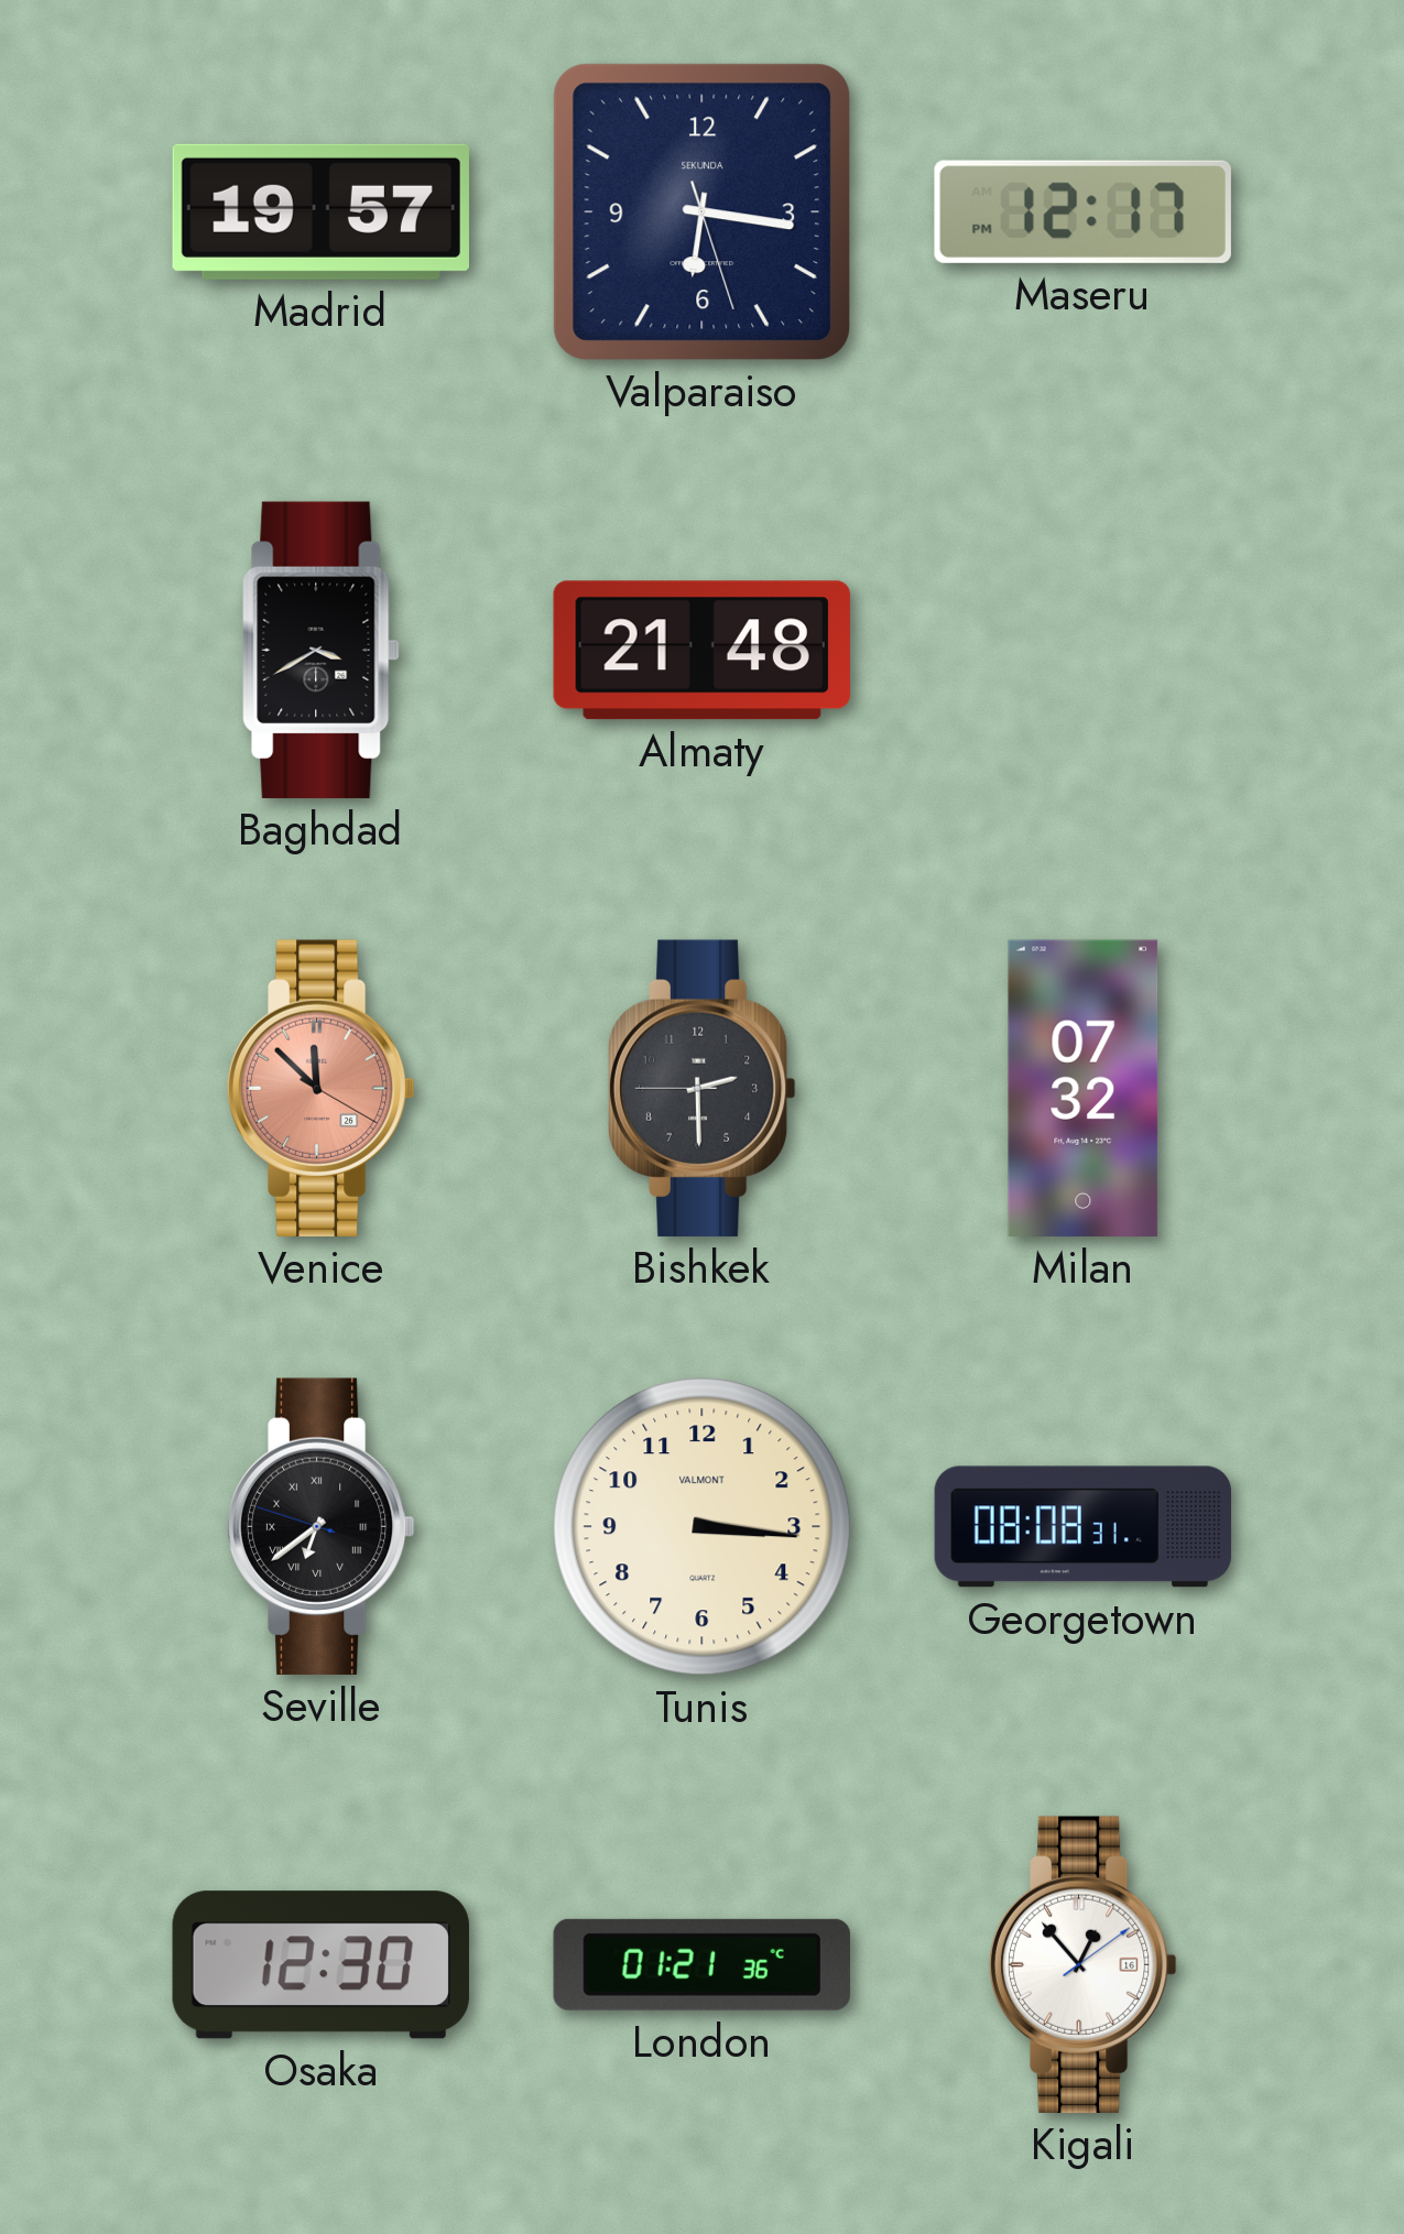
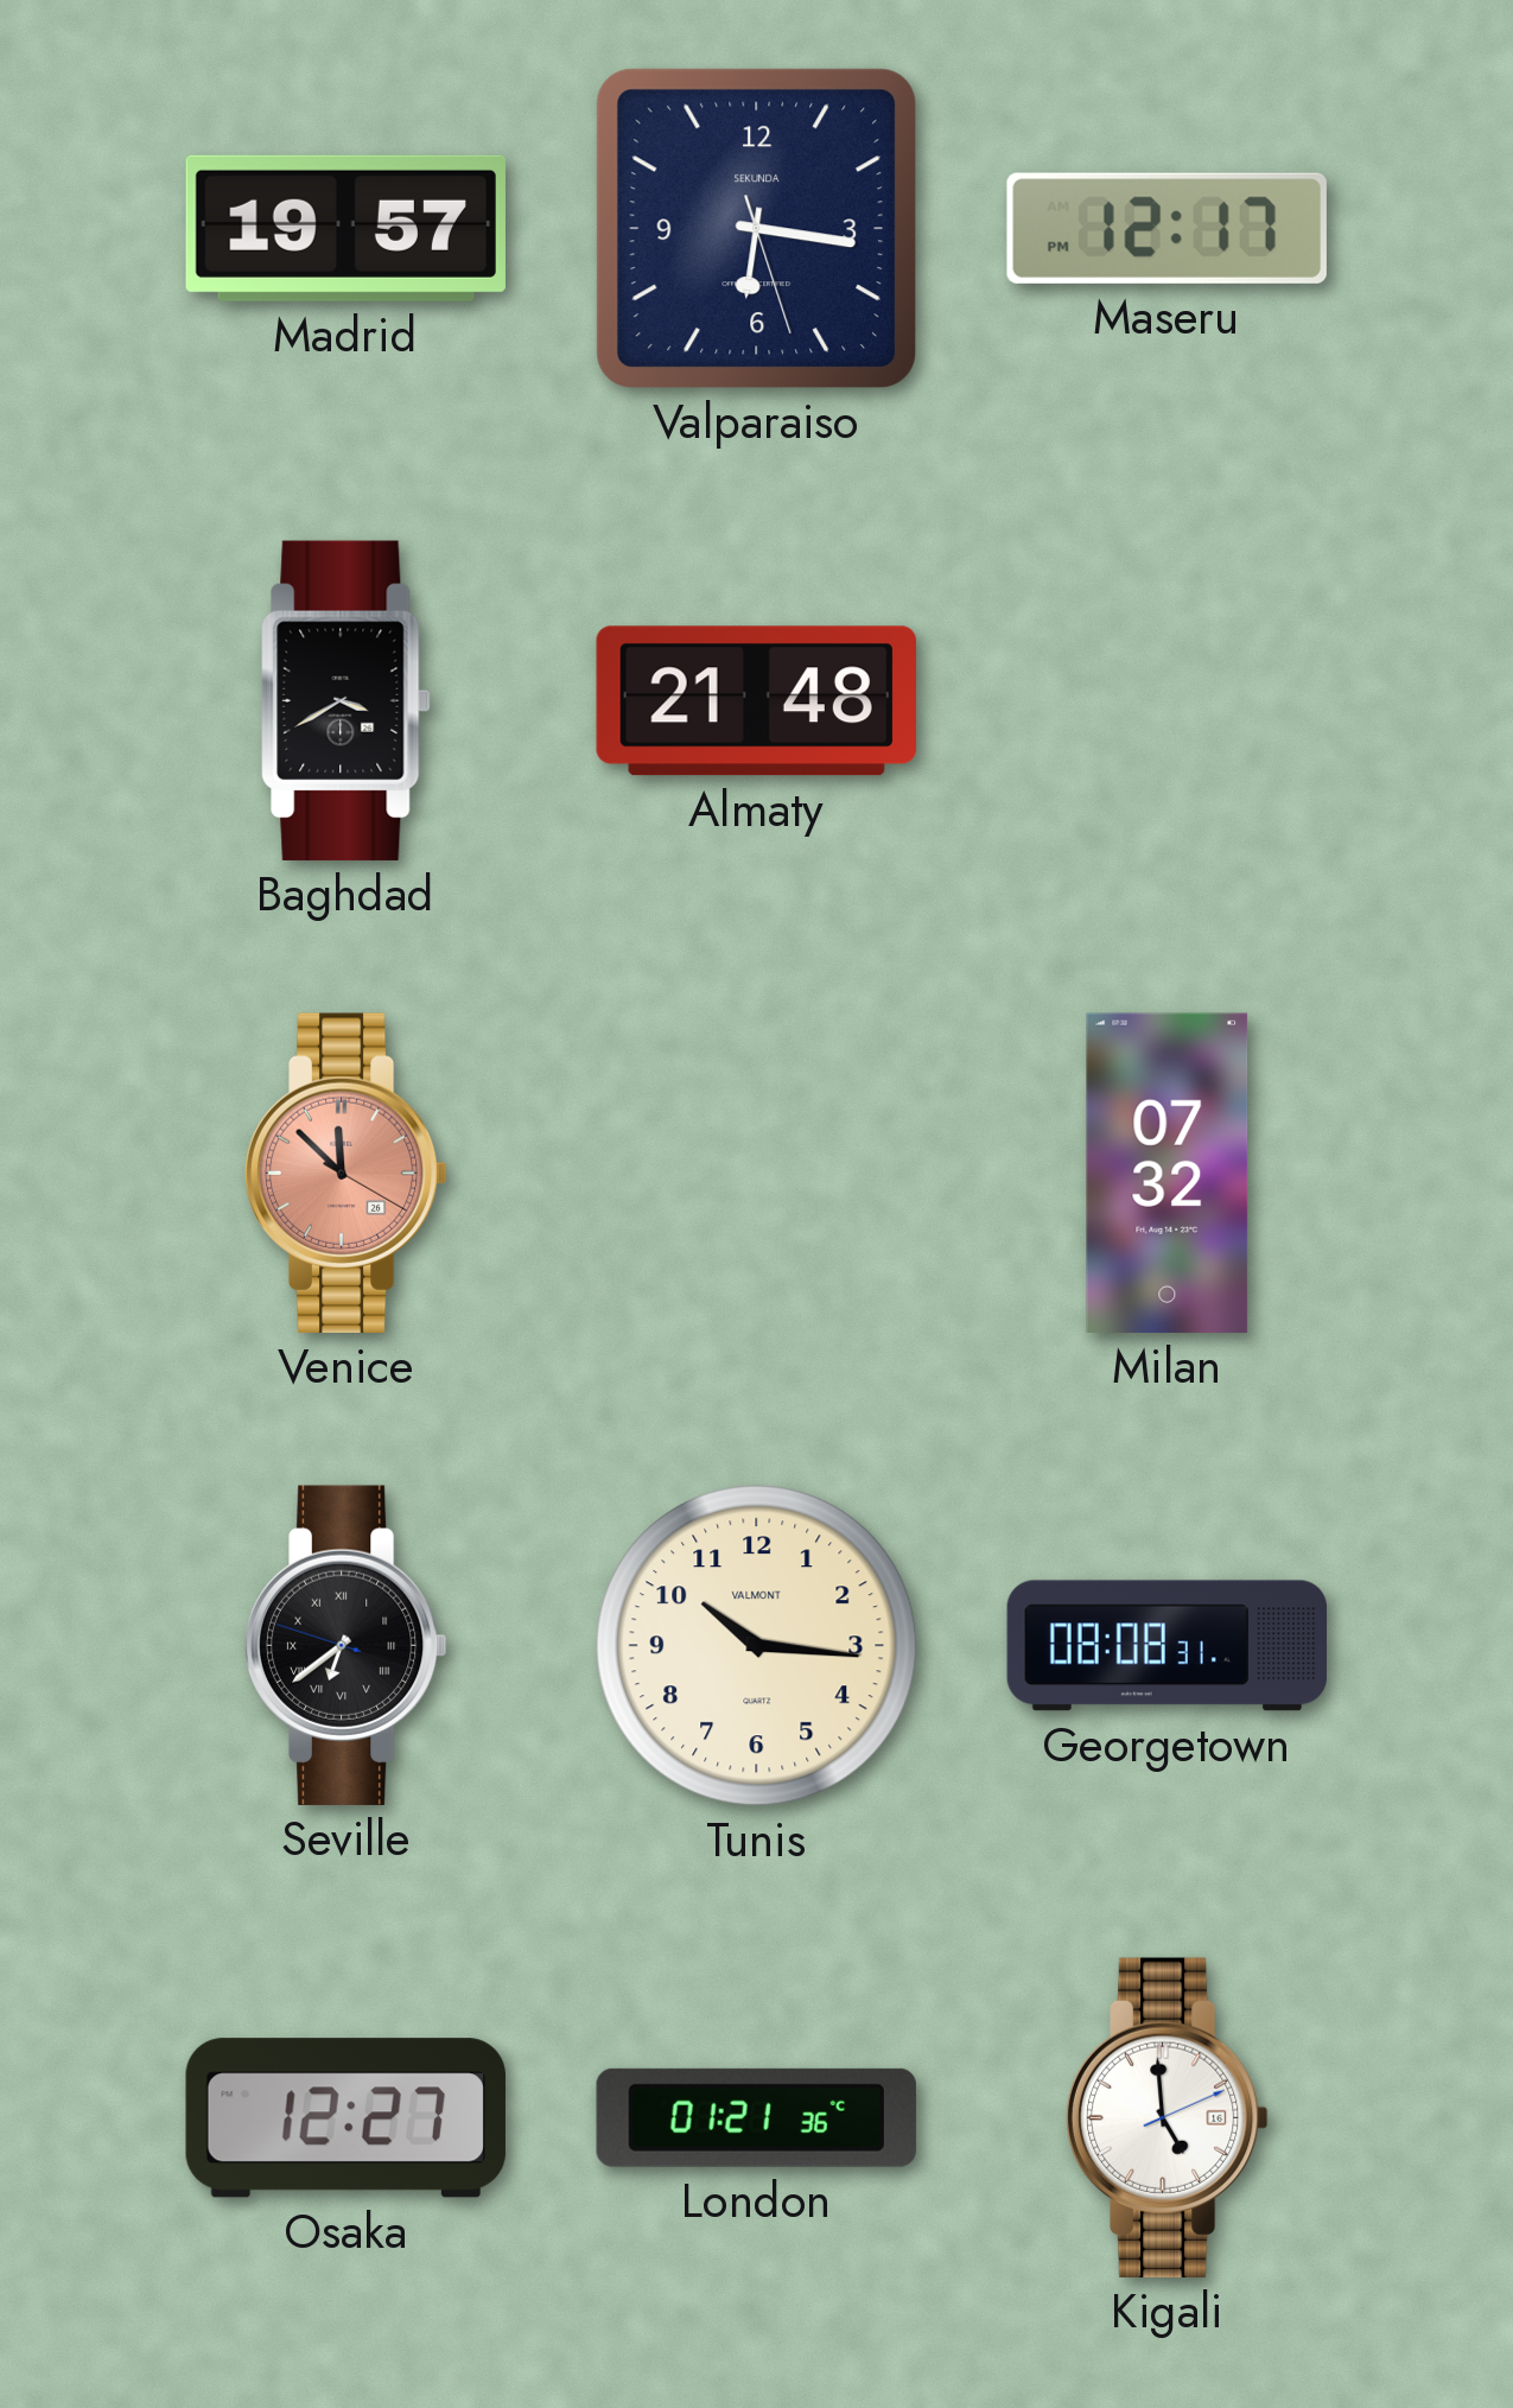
Bishkek: 2:29 -> none
Tunis: 3:16 -> 10:16
Osaka: 12:30 -> 12:27
Kigali: 12:53 -> 4:59
